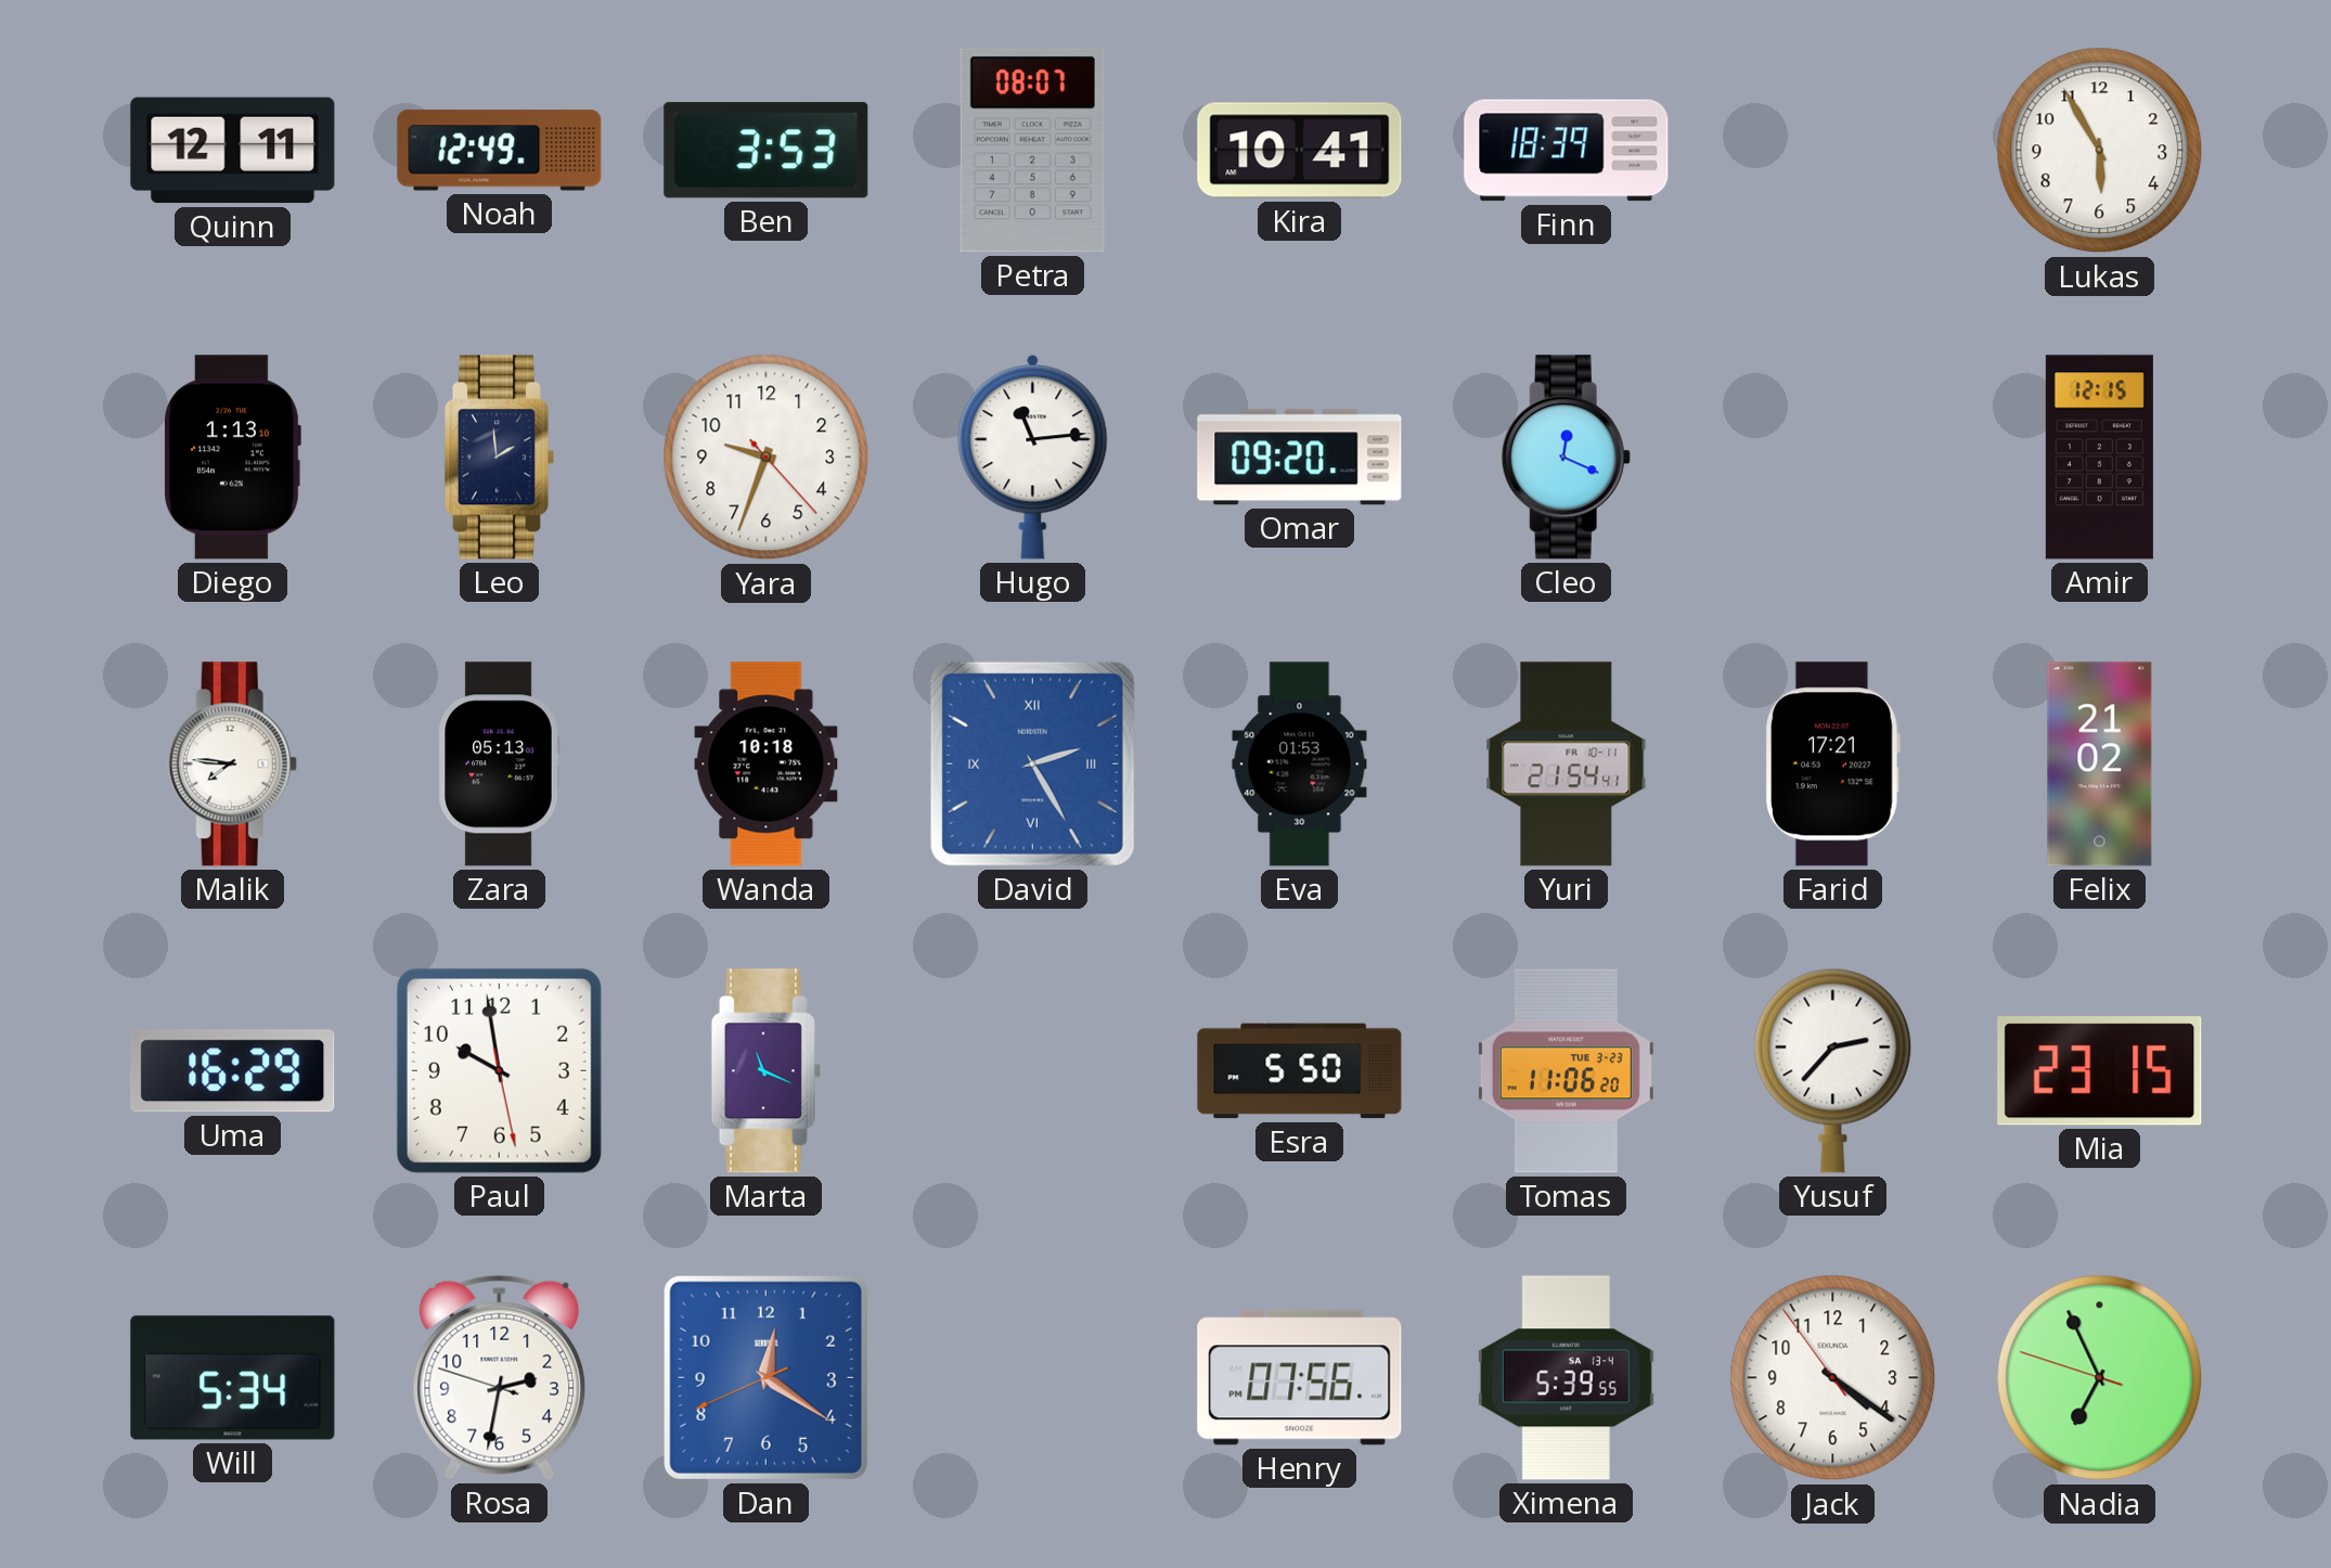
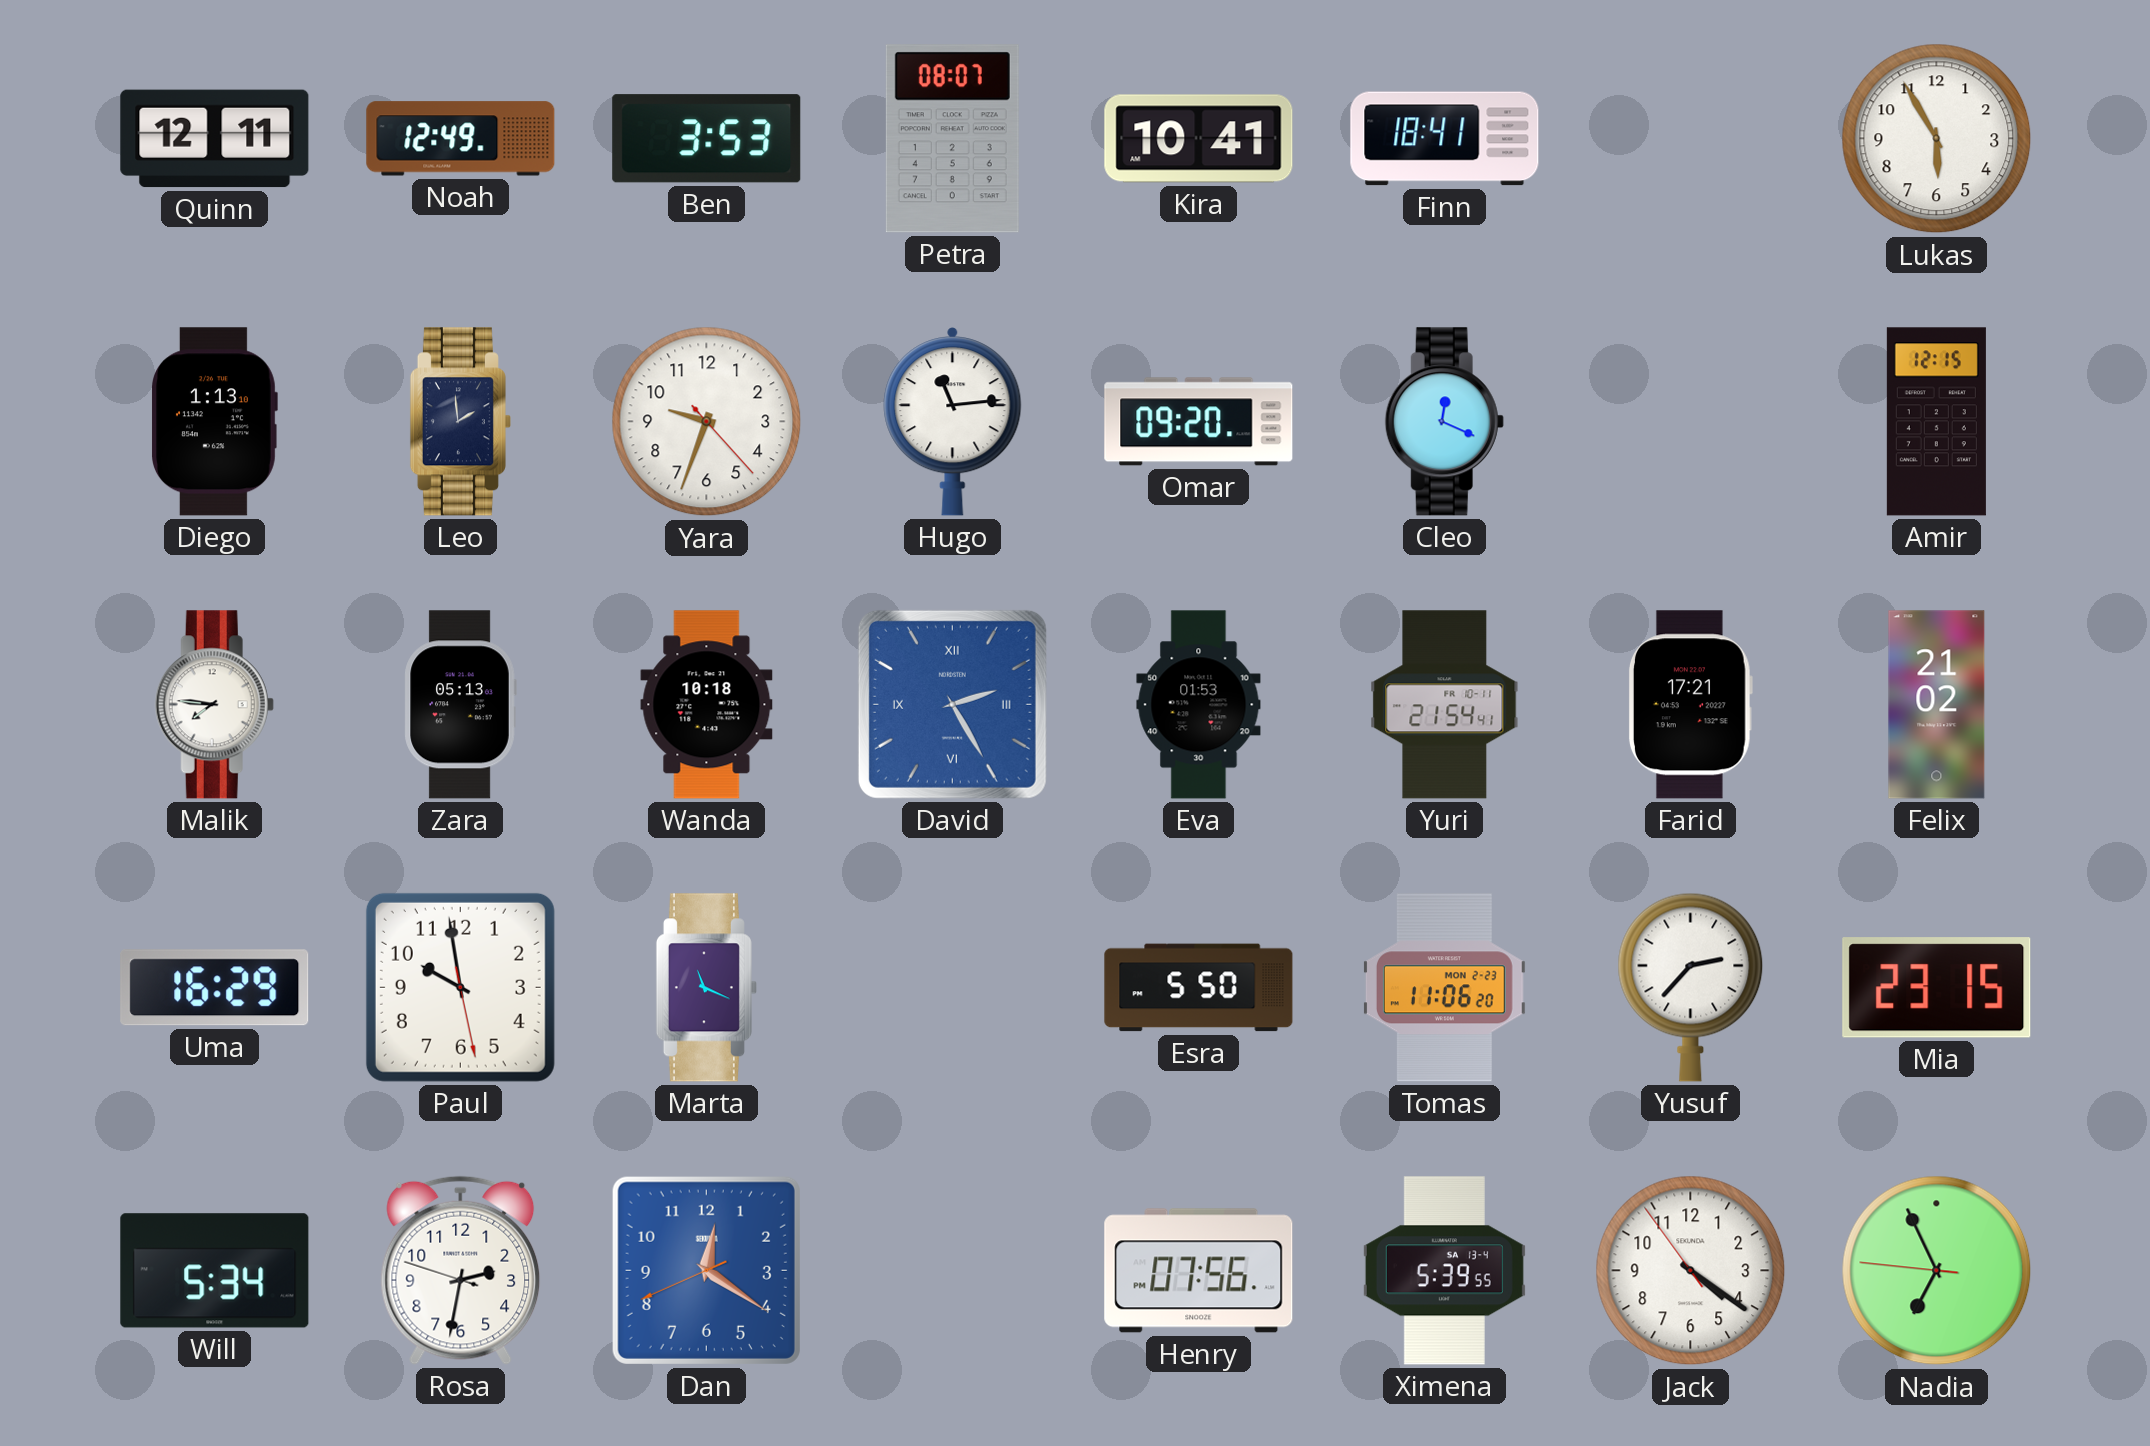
Finn: 18:39 -> 18:41
Tomas date: TUE 3-23 -> MON 2-23
Nadia: 6:55:48 -> 6:55:46
